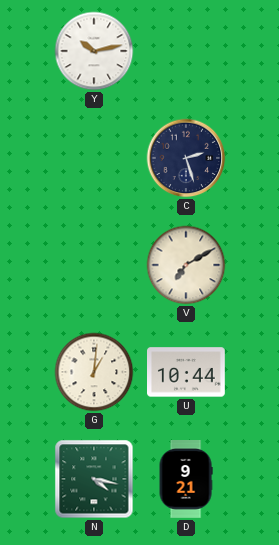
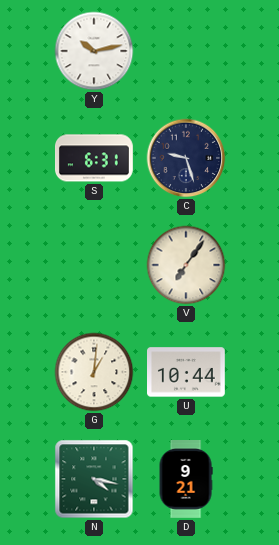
S: none -> 6:31
C: 2:27 -> 9:27
V: 7:10 -> 7:06
